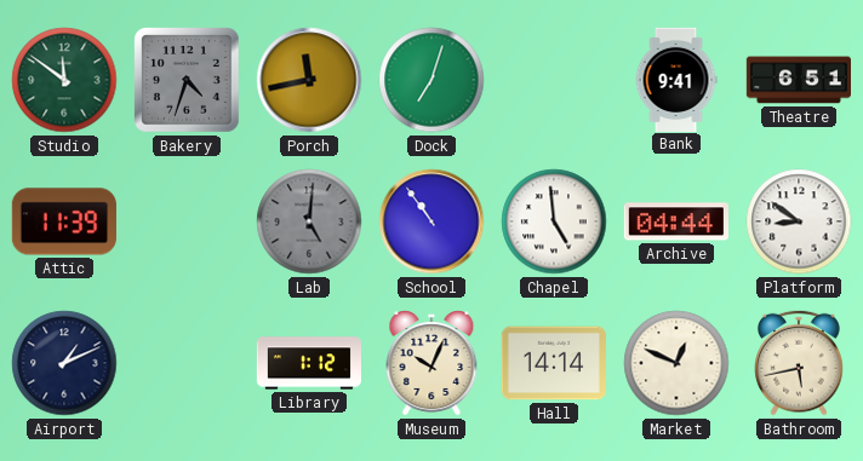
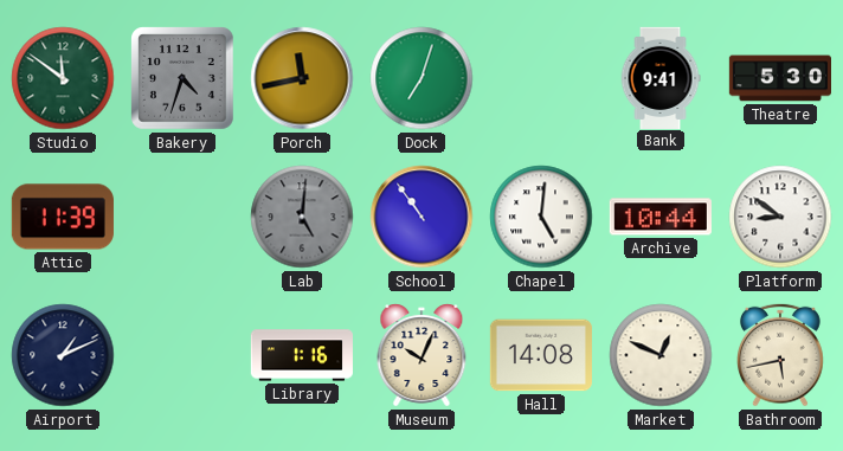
Theatre: 6:51 -> 5:30
Chapel: 4:59 -> 5:01
Archive: 04:44 -> 10:44
Library: 1:12 -> 1:16
Hall: 14:14 -> 14:08
